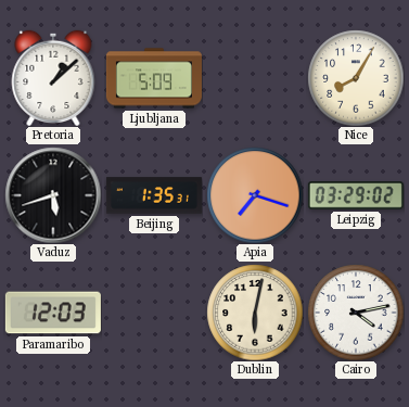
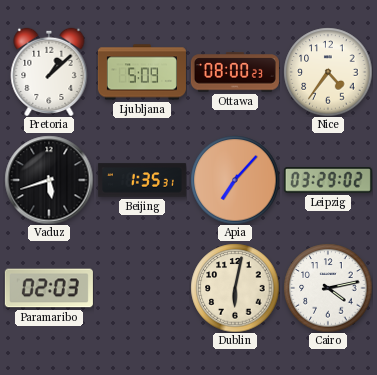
Ottawa: none -> 08:00
Nice: 8:05 -> 4:36
Apia: 7:18 -> 7:07
Paramaribo: 12:03 -> 02:03
